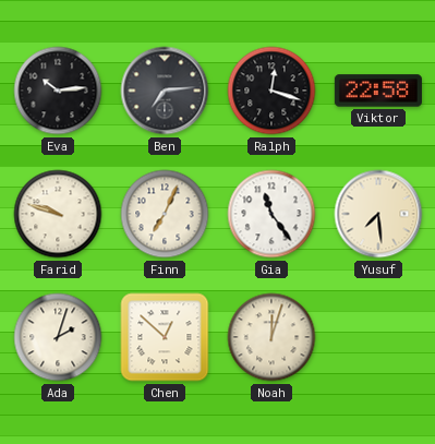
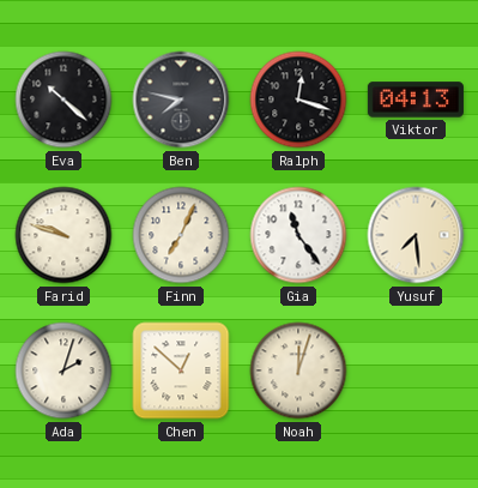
Eva: 10:14 -> 10:22
Ben: 7:14 -> 7:47
Viktor: 22:58 -> 04:13
